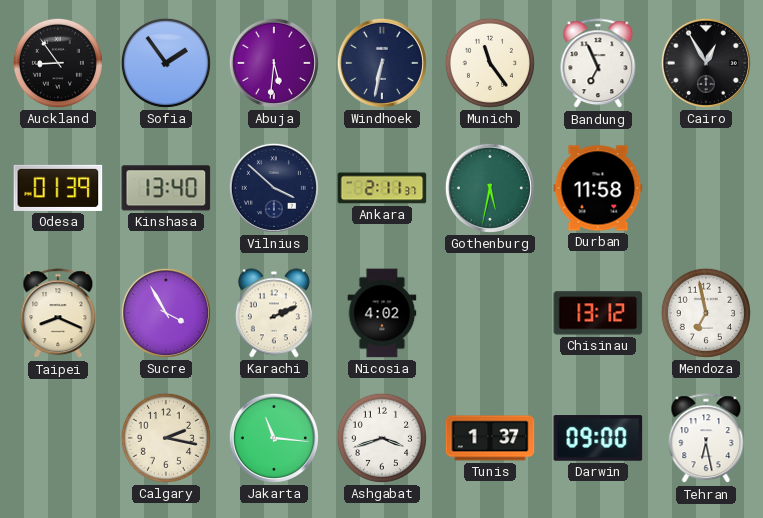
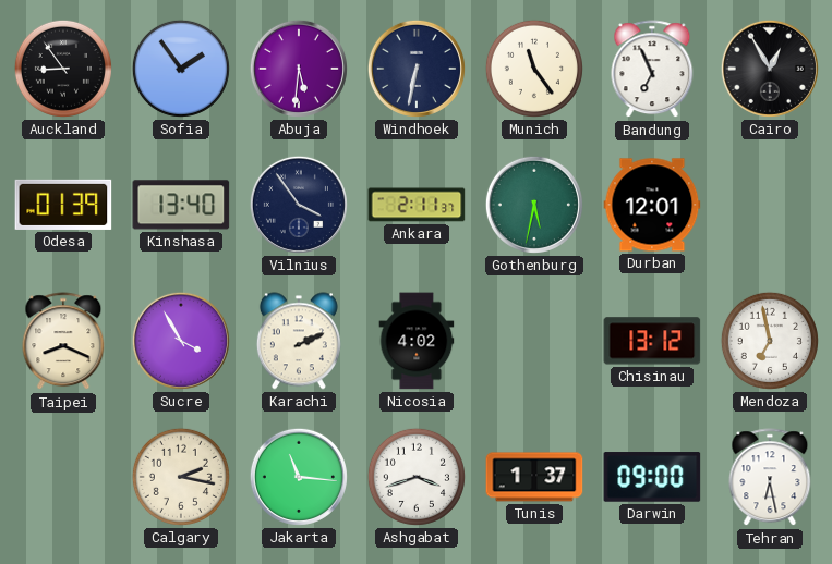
Vilnius: 3:52 -> 3:54
Durban: 11:58 -> 12:01
